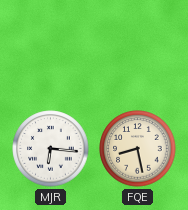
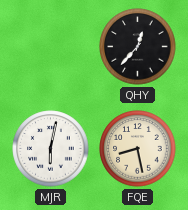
QHY: none -> 12:37
MJR: 6:16 -> 6:02
